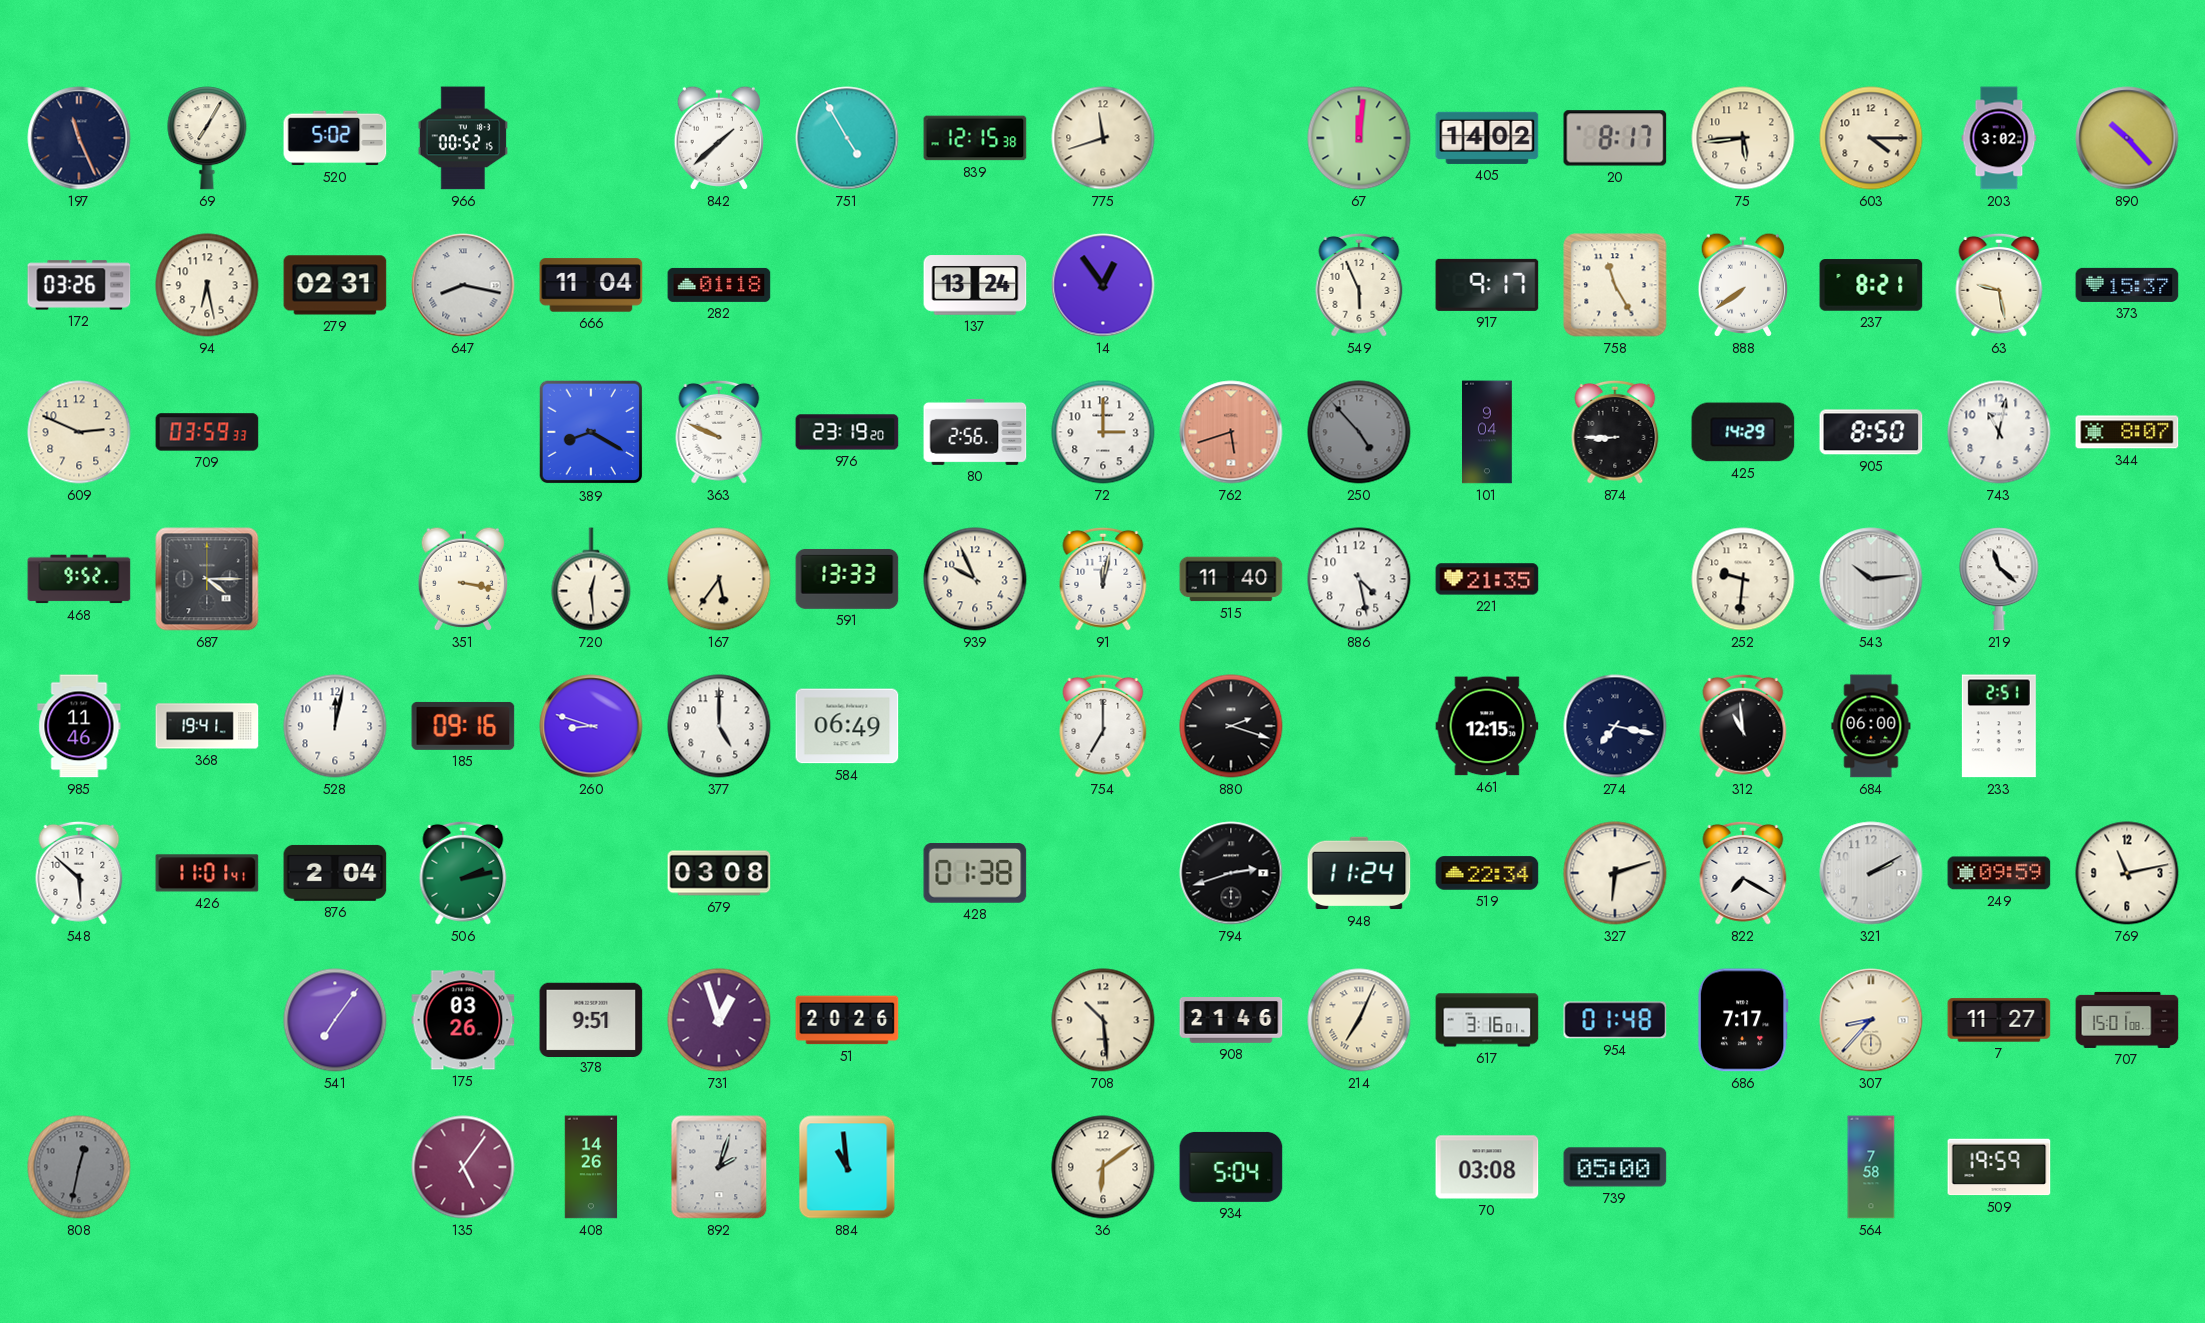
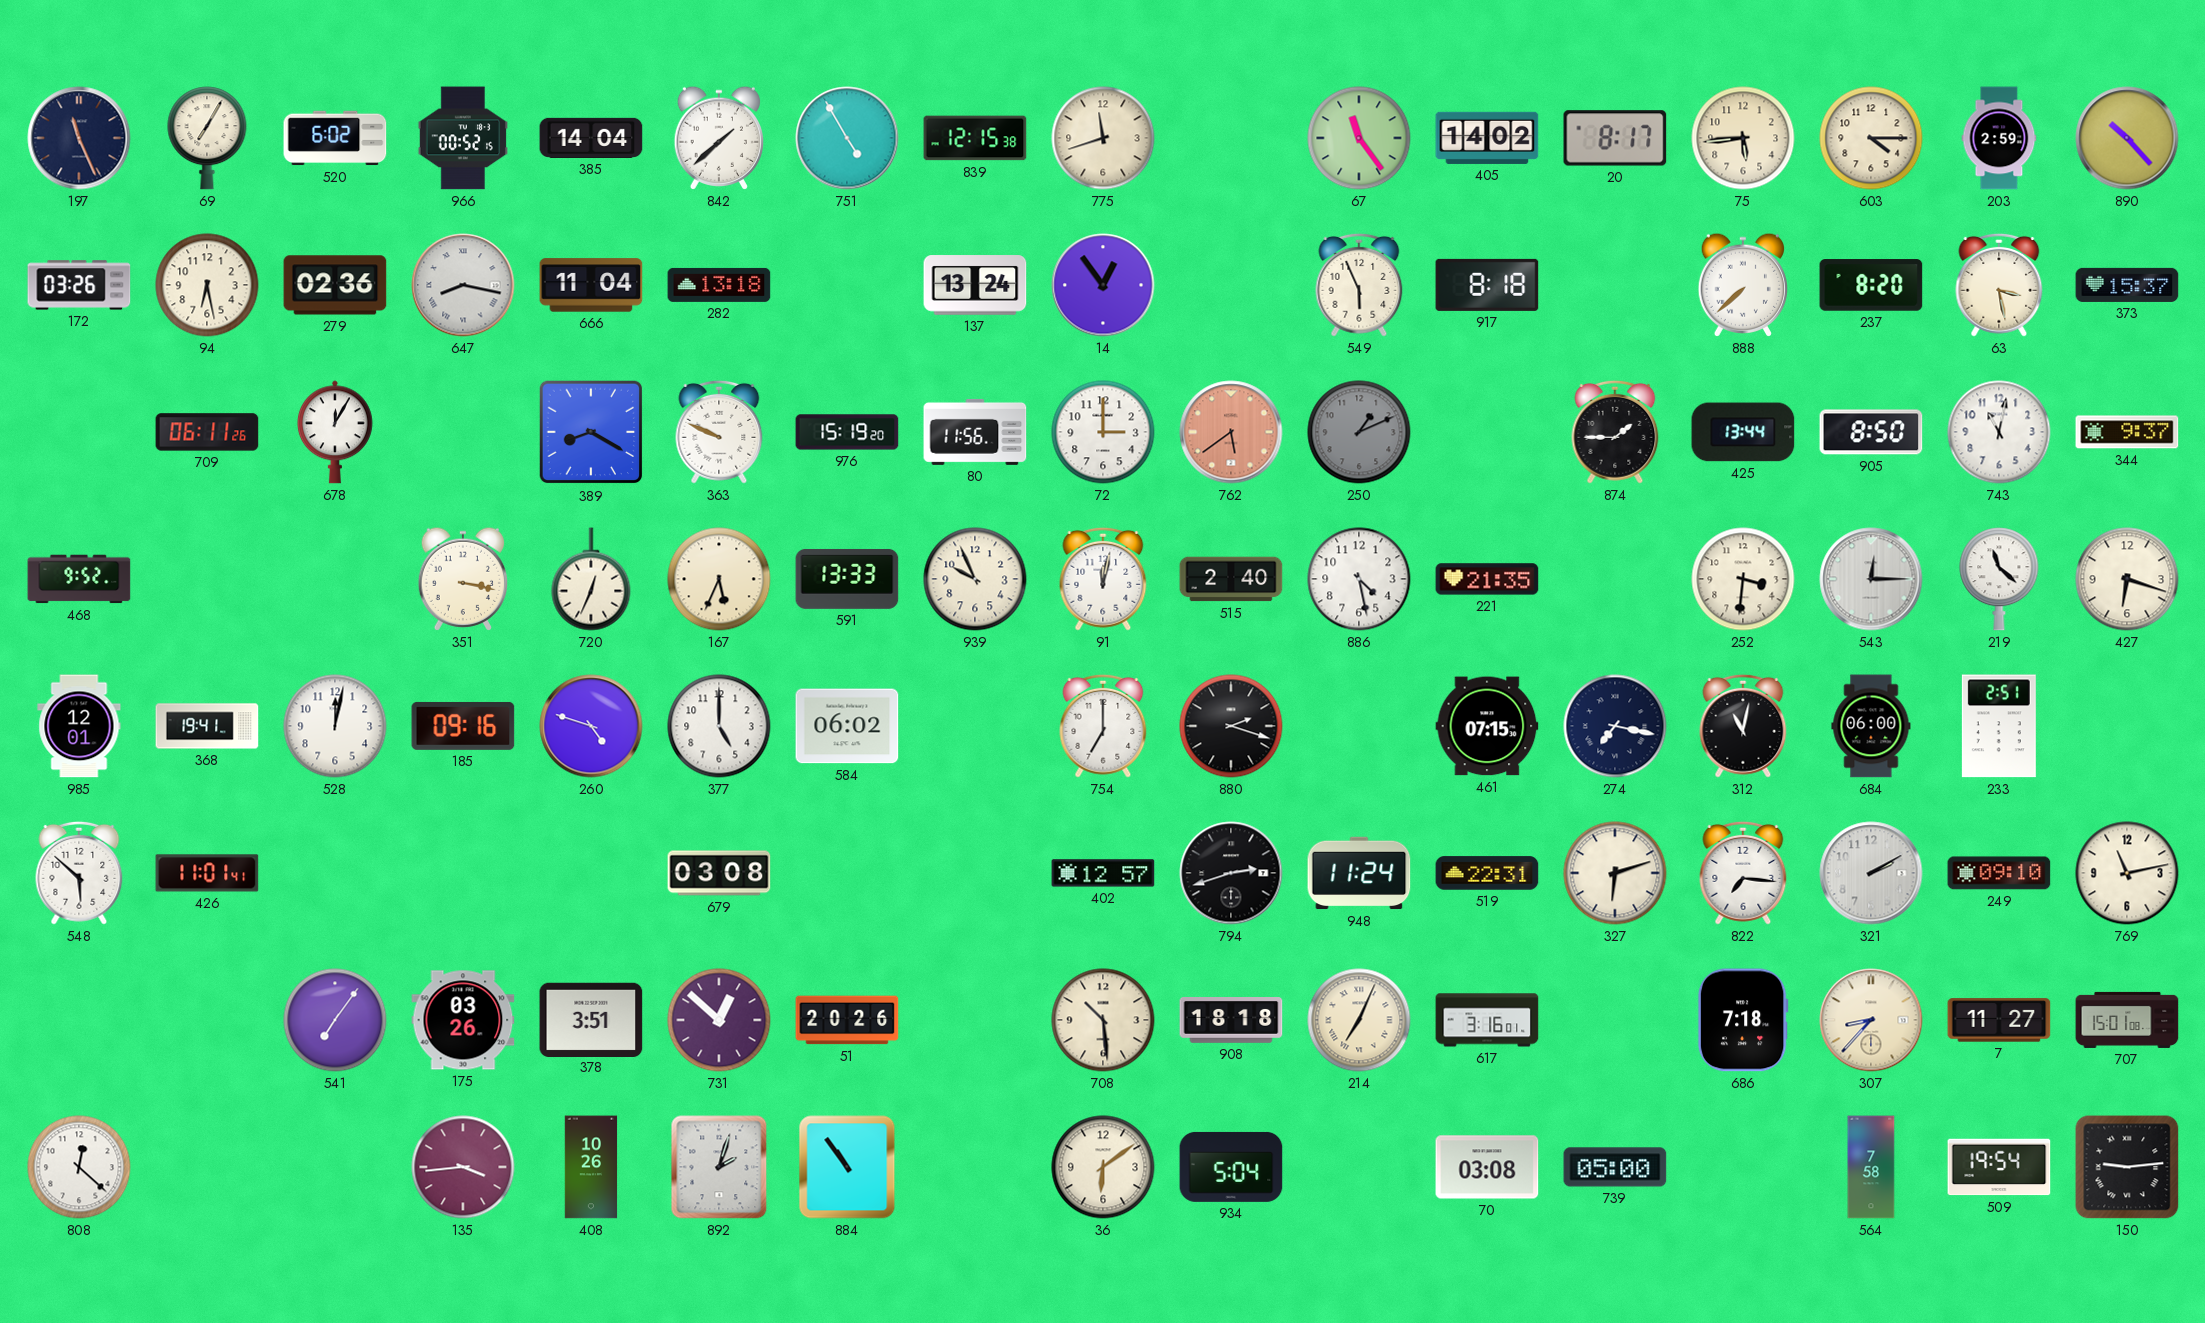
520: 5:02 -> 6:02
385: none -> 14:04
67: 12:01 -> 11:24
203: 3:02 -> 2:59
279: 02:31 -> 02:36
282: 01:18 -> 13:18
917: 9:17 -> 8:18
758: 11:25 -> none
888: 7:39 -> 7:38
237: 8:21 -> 8:20
63: 9:28 -> 3:28
609: 2:49 -> none
709: 03:59 -> 06:11
678: none -> 12:05
976: 23:19 -> 15:19
80: 2:56 -> 11:56
762: 5:42 -> 5:39
250: 4:53 -> 1:11
101: 9:04 -> none
874: 8:45 -> 1:45
425: 14:29 -> 13:44
344: 8:07 -> 9:37
687: 4:15 -> none
720: 12:29 -> 12:34
167: 5:36 -> 5:34
515: 11:40 -> 2:40
252: 9:31 -> 3:31
543: 10:14 -> 12:15
427: none -> 6:18
985: 11:46 -> 12:01
260: 8:48 -> 4:48
584: 06:49 -> 06:02
461: 12:15 -> 07:15
312: 10:59 -> 11:02
876: 2:04 -> none
506: 2:13 -> none
428: 01:38 -> none
402: none -> 12:57
519: 22:34 -> 22:31
822: 7:20 -> 7:16
249: 09:59 -> 09:10
378: 9:51 -> 3:51
731: 12:57 -> 12:52
908: 21:46 -> 18:18
954: 01:48 -> none
686: 7:17 -> 7:18
808: 12:32 -> 12:22
808 dial: grey -> white
135: 5:06 -> 3:44
408: 14:26 -> 10:26
884: 10:59 -> 10:54
509: 19:59 -> 19:54
150: none -> 9:14
